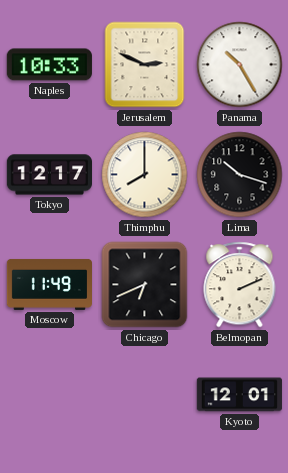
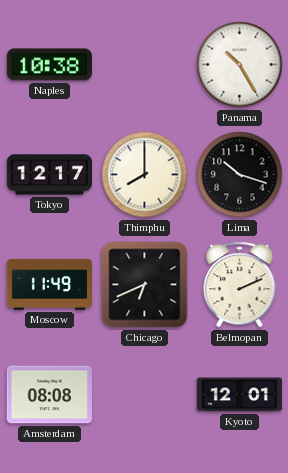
Naples: 10:33 -> 10:38
Jerusalem: 2:49 -> none
Amsterdam: none -> 08:08
